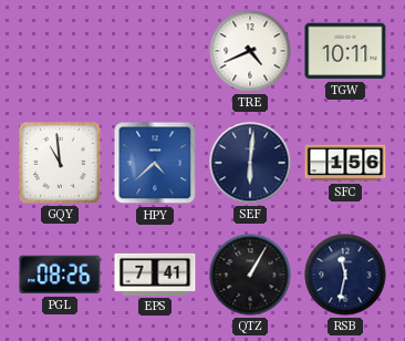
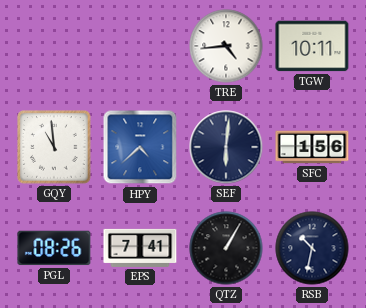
TRE: 4:41 -> 4:44
RSB: 11:32 -> 10:32
